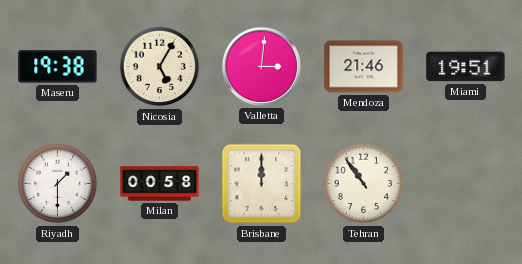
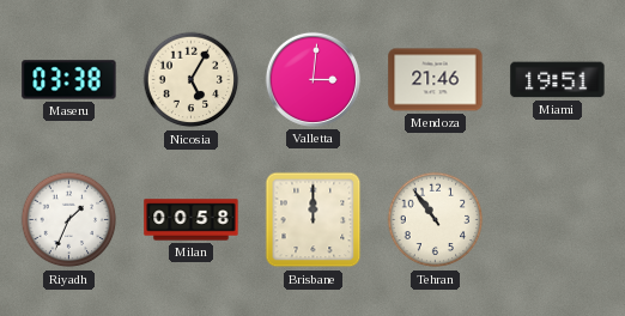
Maseru: 19:38 -> 03:38
Riyadh: 1:30 -> 1:34
